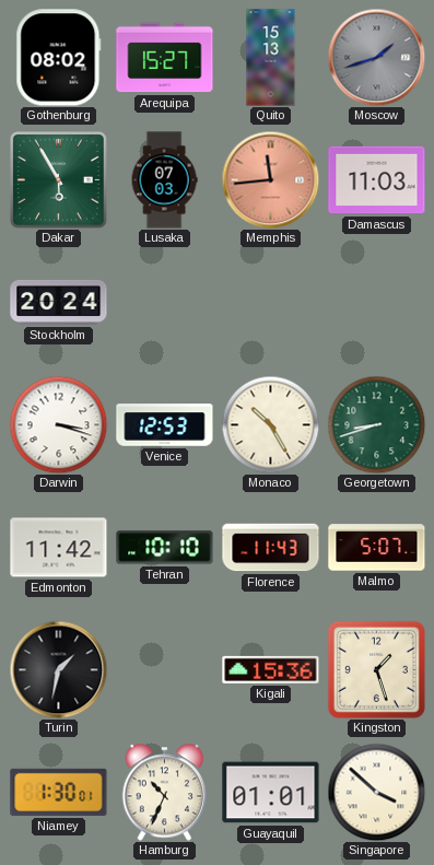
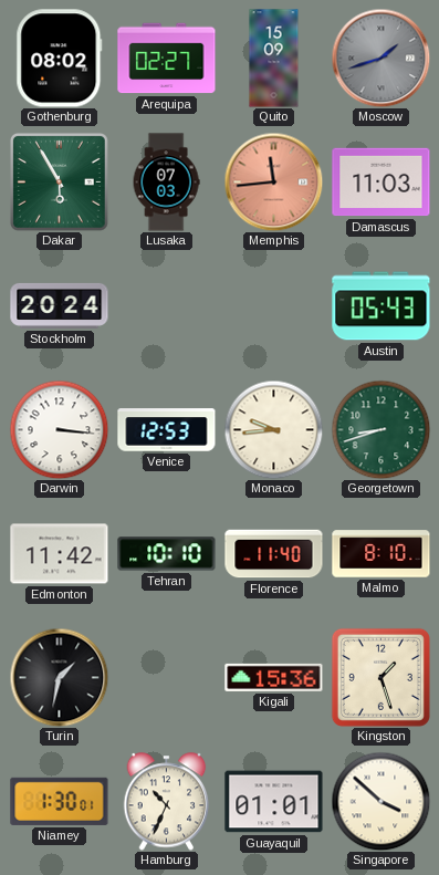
Arequipa: 15:27 -> 02:27
Quito: 15:13 -> 15:09
Austin: none -> 05:43
Darwin: 3:18 -> 3:16
Monaco: 10:25 -> 9:44
Florence: 11:43 -> 11:40
Malmo: 5:07 -> 8:10
